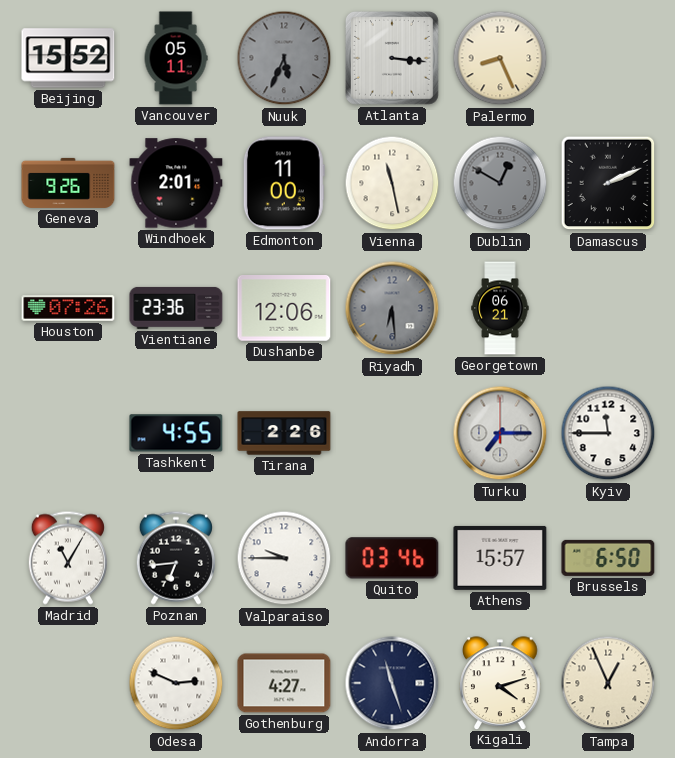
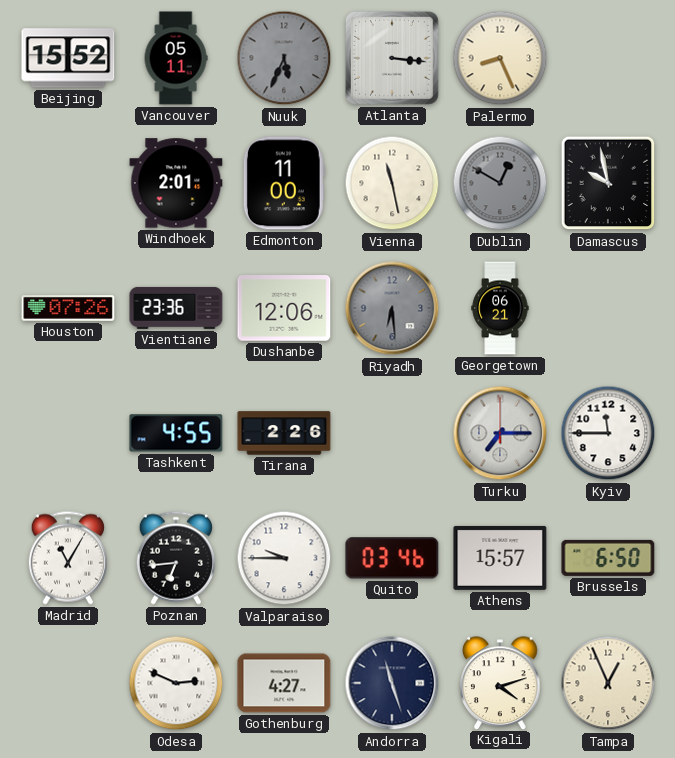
Geneva: 9:26 -> none
Damascus: 2:11 -> 9:58
